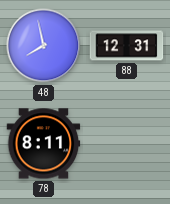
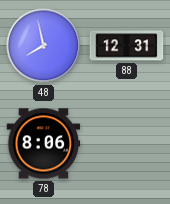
78: 8:11 -> 8:06
